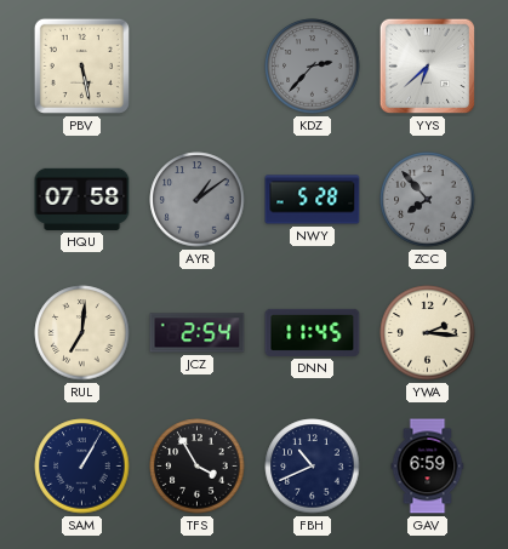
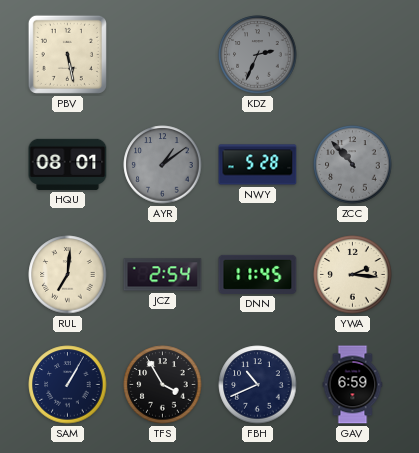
KDZ: 2:37 -> 2:34
YYS: 6:38 -> none
HQU: 07:58 -> 08:01
ZCC: 7:53 -> 10:53
